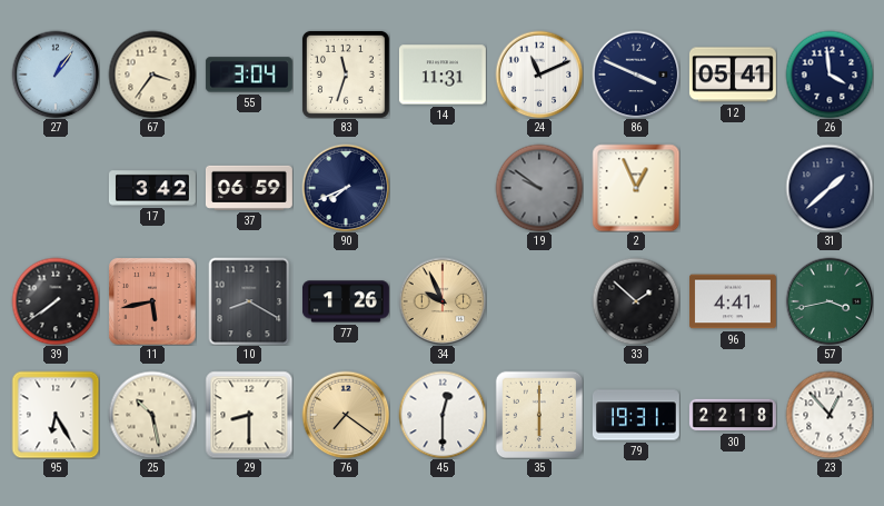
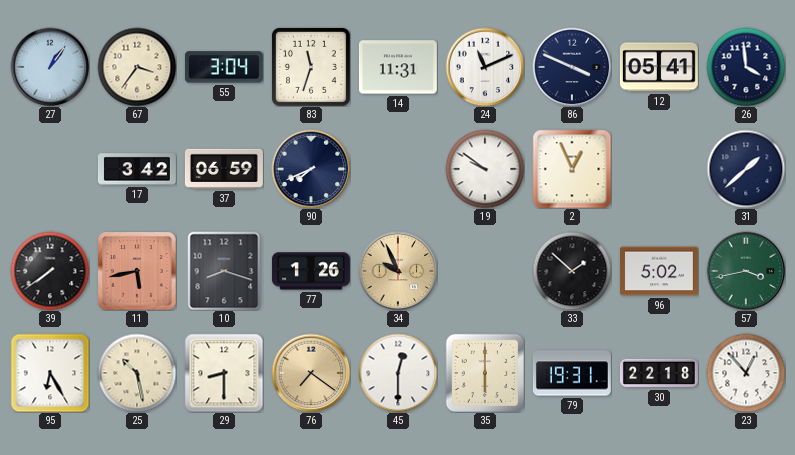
19 dial: grey -> white
10: 8:20 -> 8:18
96: 4:41 -> 5:02
